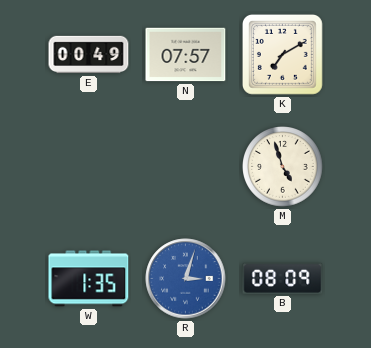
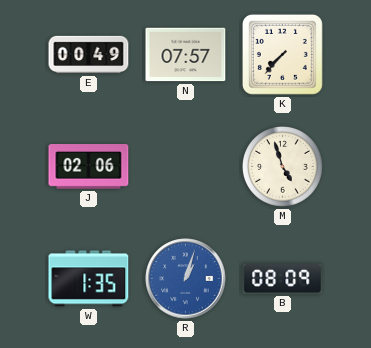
K: 7:10 -> 7:37
J: none -> 02:06
R: 3:03 -> 1:03
